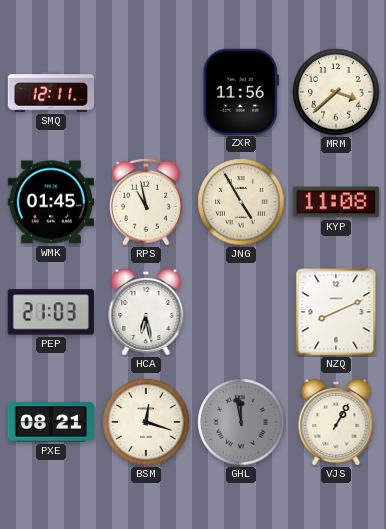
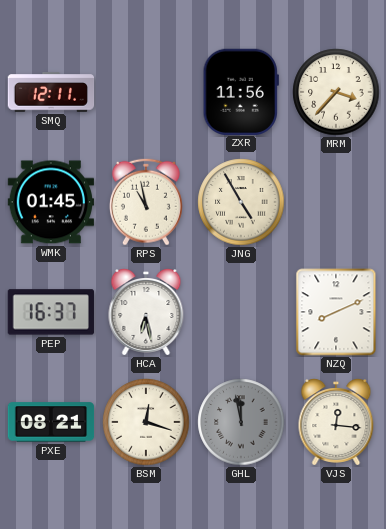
MRM: 3:38 -> 3:37
KYP: 11:08 -> none
PEP: 21:03 -> 16:37
VJS: 1:05 -> 12:16
